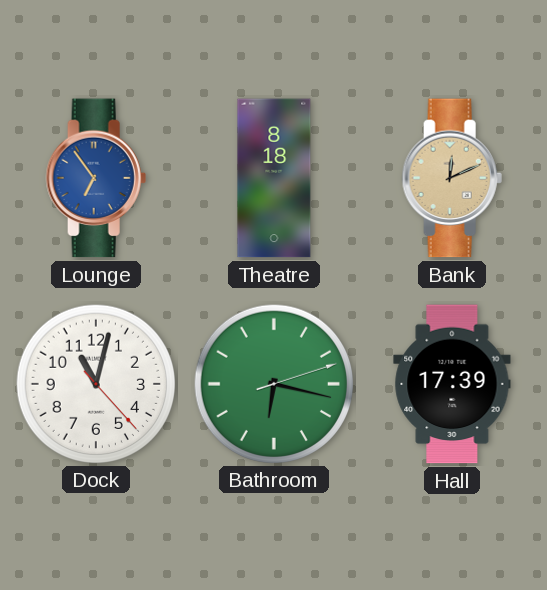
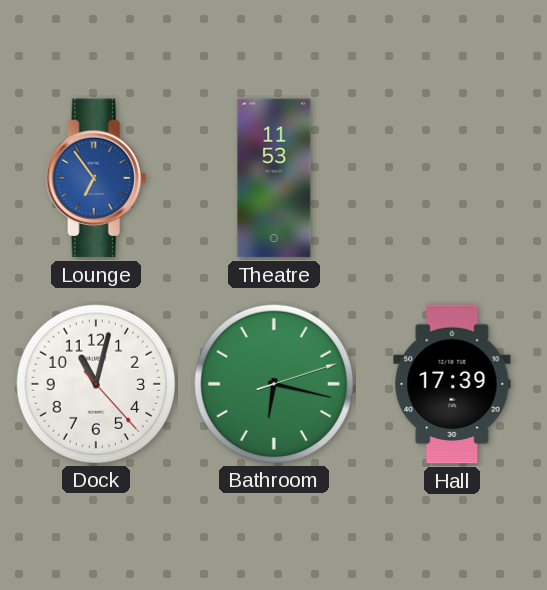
Theatre: 8:18 -> 11:53
Bank: 12:11 -> none
